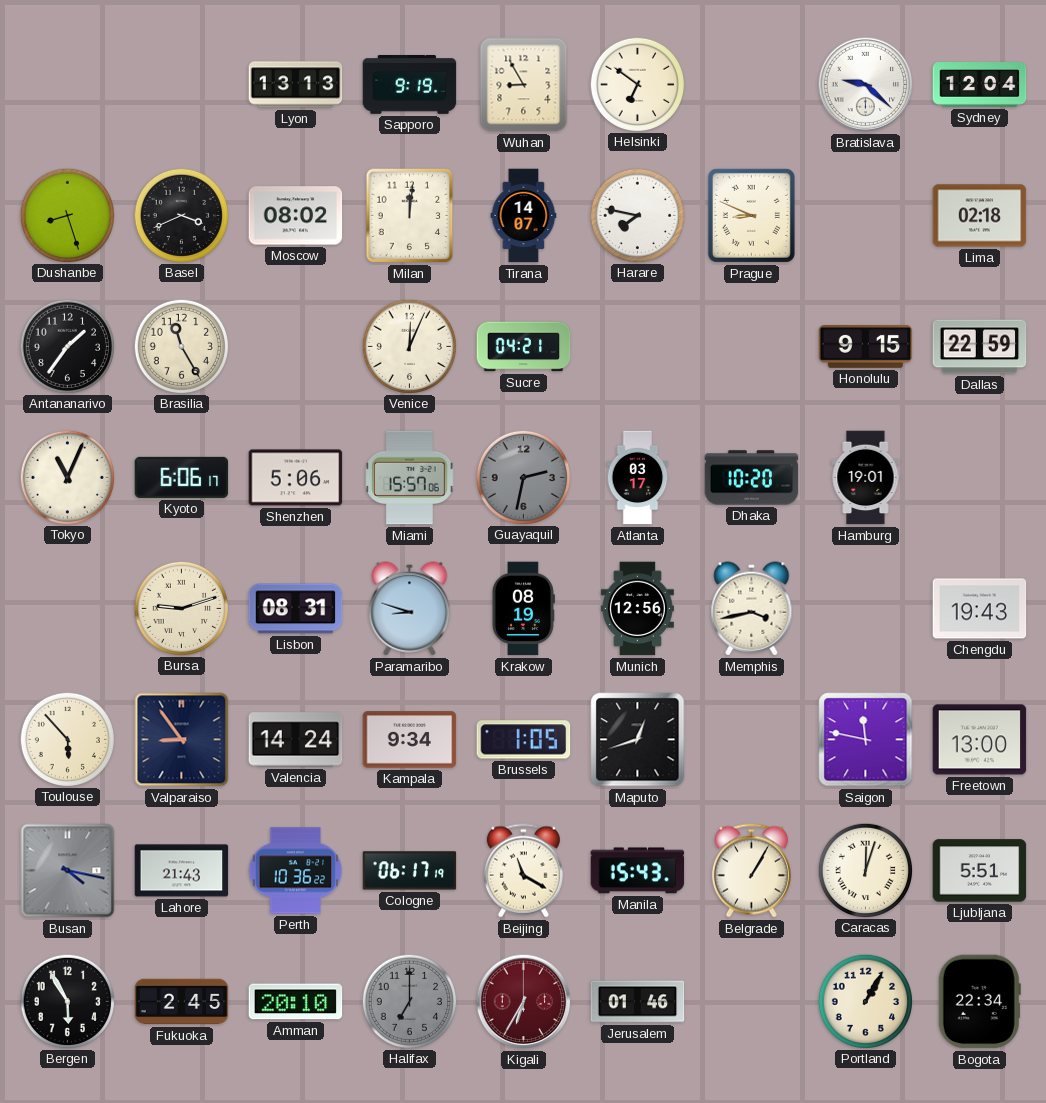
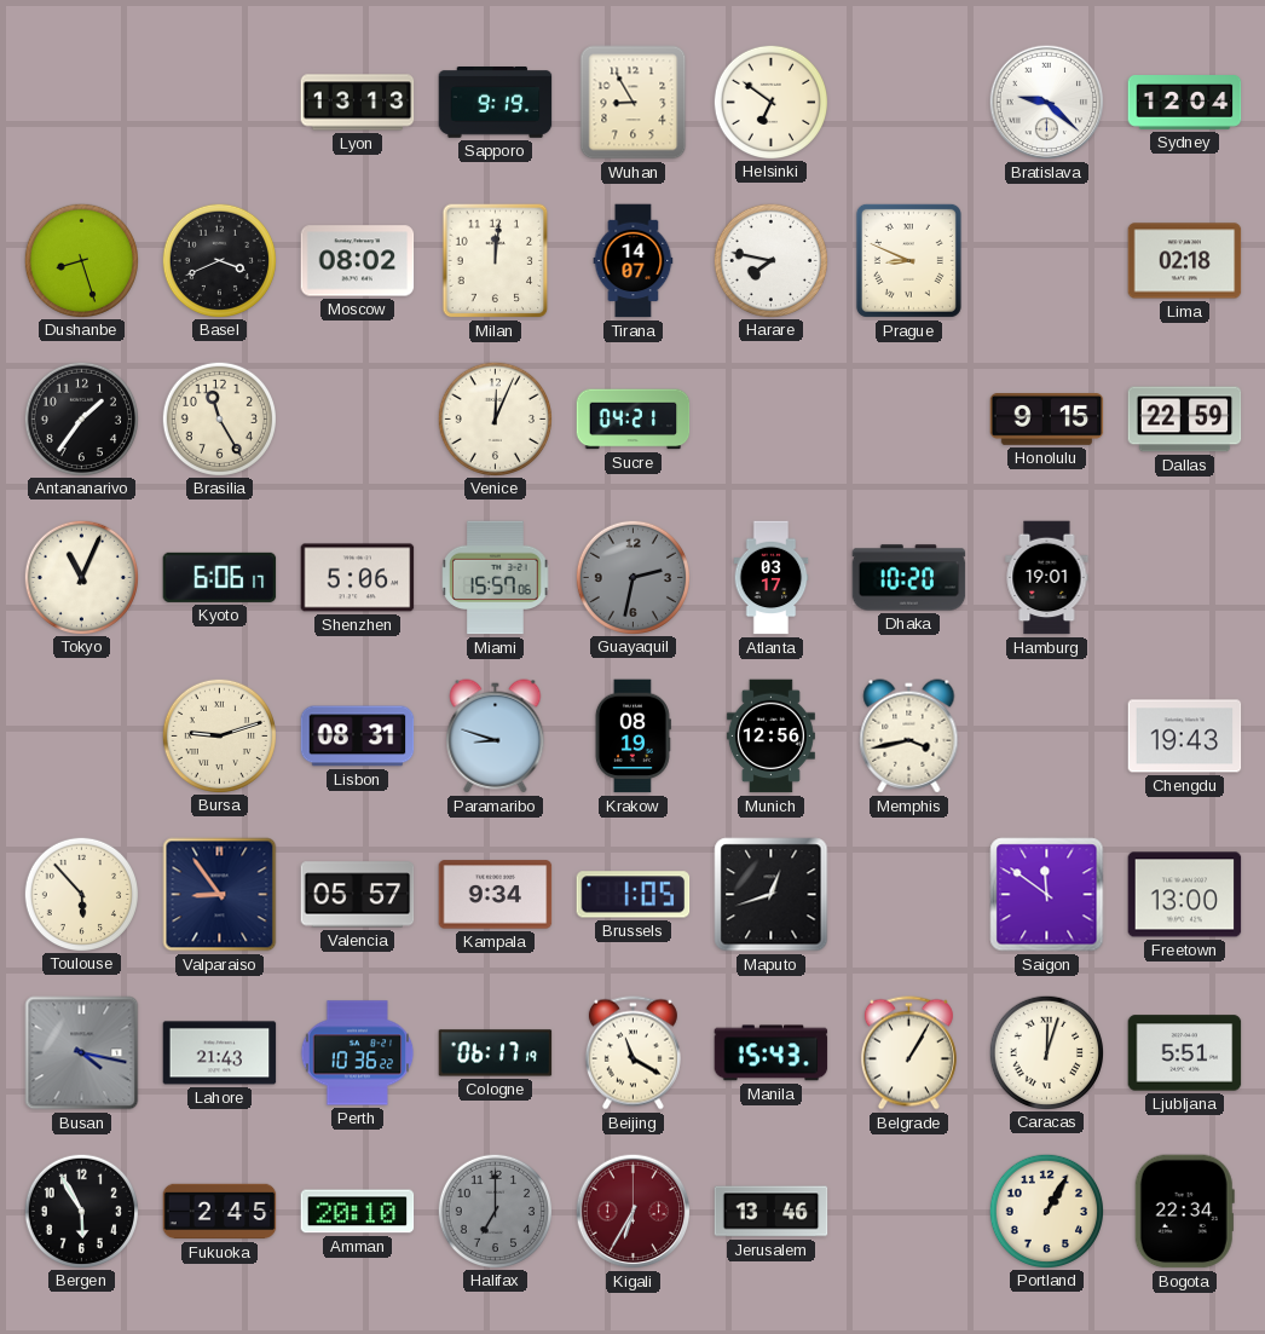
Valencia: 14:24 -> 05:57
Saigon: 11:47 -> 11:51
Jerusalem: 01:46 -> 13:46
